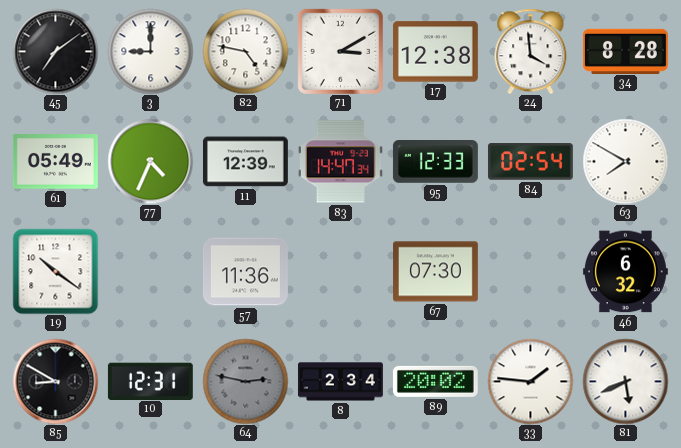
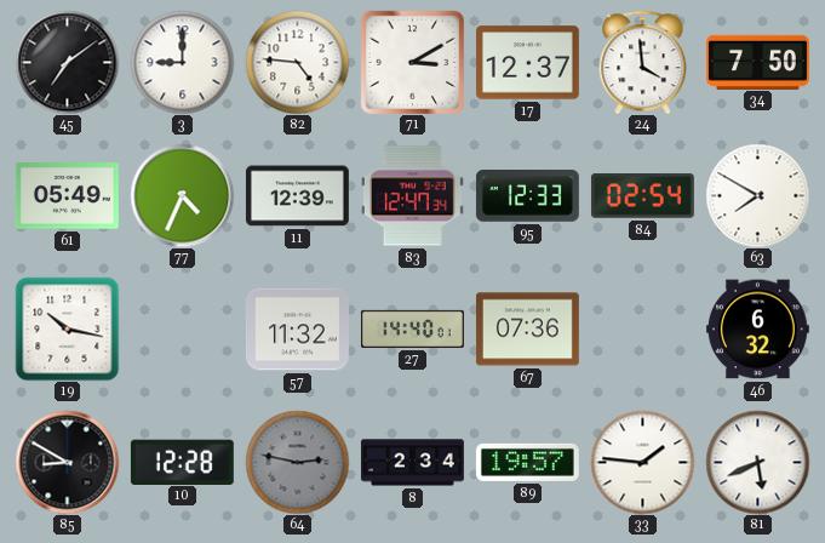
82: 4:47 -> 4:46
17: 12:38 -> 12:37
34: 8:28 -> 7:50
83: 14:47 -> 12:47
19: 10:21 -> 10:17
57: 11:36 -> 11:32
27: none -> 14:40
67: 07:30 -> 07:36
10: 12:31 -> 12:28
89: 20:02 -> 19:57
